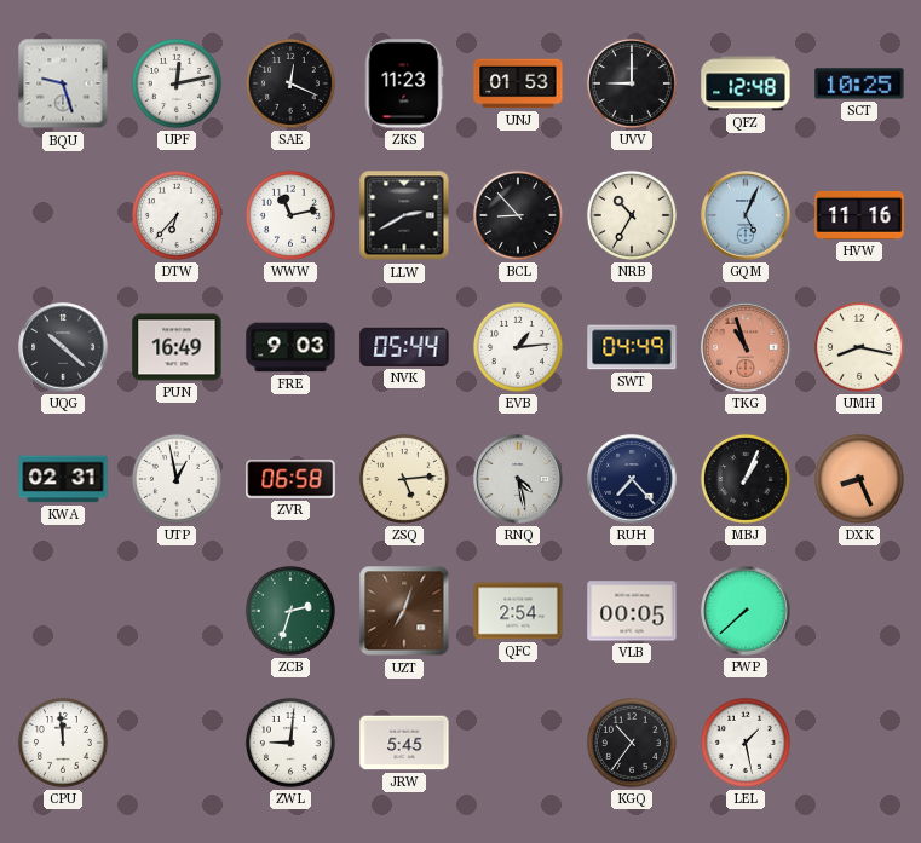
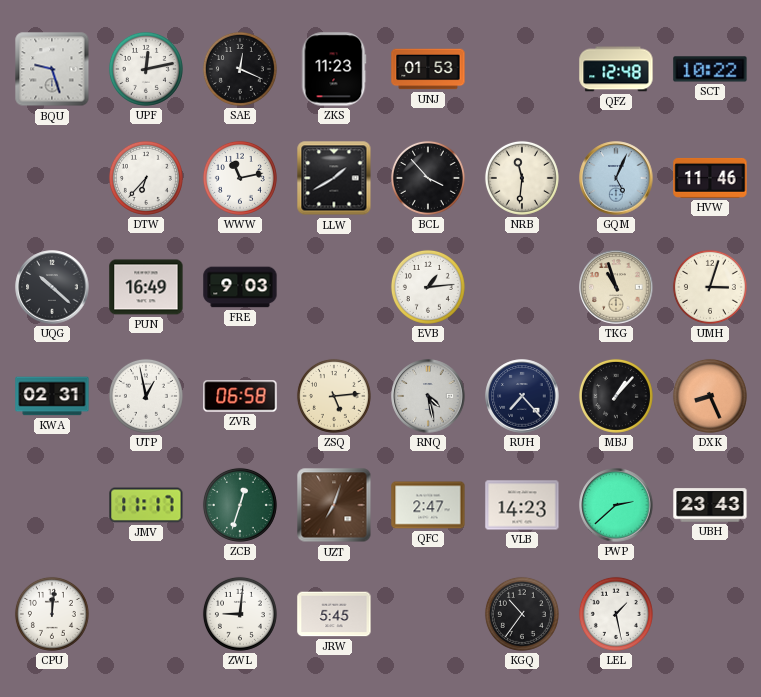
UVV: 9:00 -> none
SCT: 10:25 -> 10:22
LLW: 2:40 -> 1:40
BCL: 8:53 -> 3:53
NRB: 10:35 -> 11:31
HVW: 11:16 -> 11:46
NVK: 05:44 -> none
SWT: 04:49 -> none
TKG dial: salmon -> cream
UMH: 8:17 -> 3:03
MBJ: 1:04 -> 1:07
JMV: none -> 11:17
ZCB: 2:33 -> 12:33
QFC: 2:54 -> 2:47
VLB: 00:05 -> 14:23
PWP: 7:38 -> 2:38
UBH: none -> 23:43
CPU: 11:59 -> 12:01
